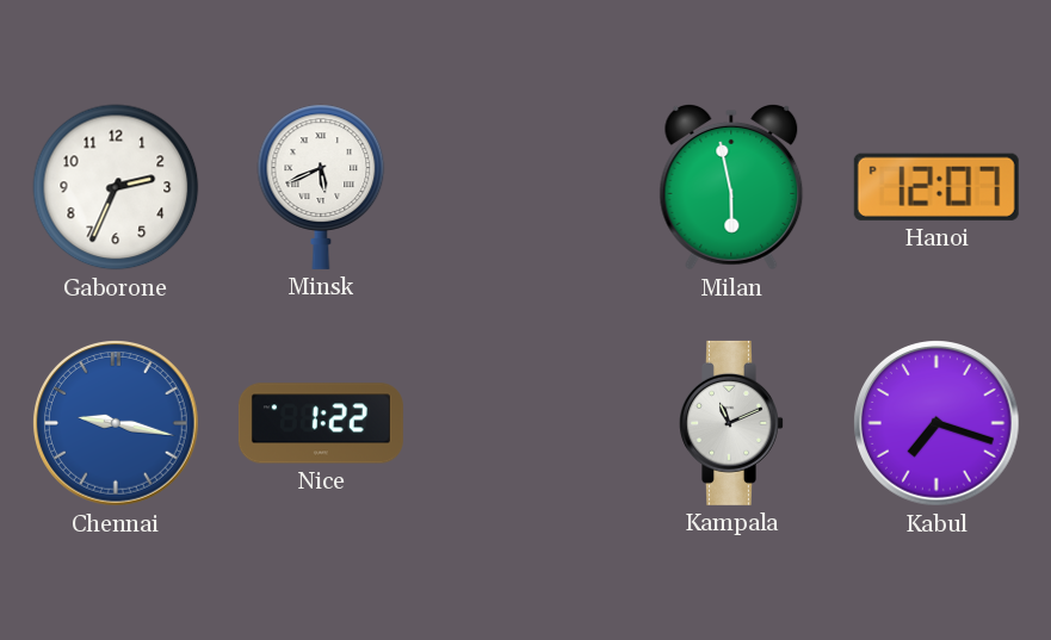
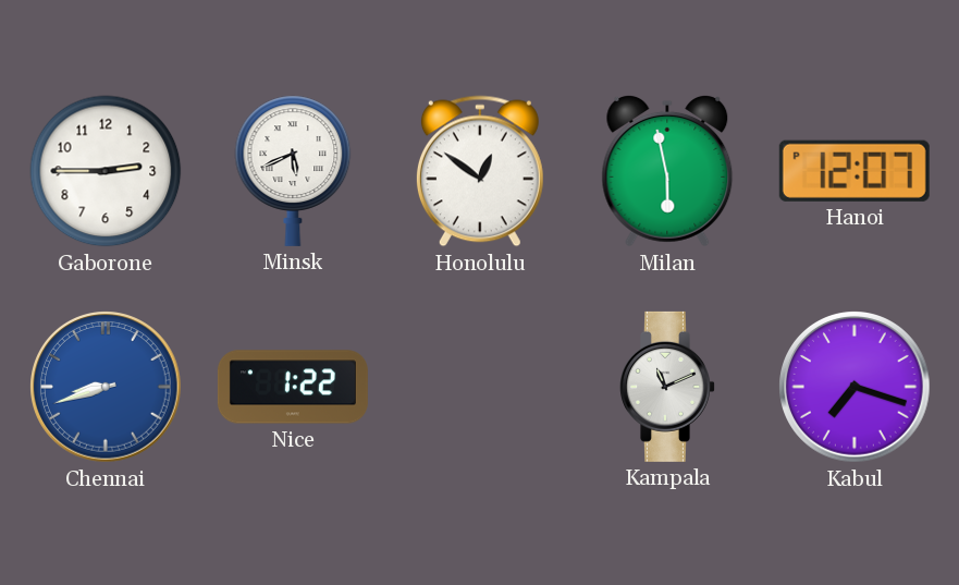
Gaborone: 2:34 -> 2:45
Honolulu: none -> 12:51
Chennai: 9:17 -> 8:42
